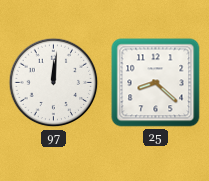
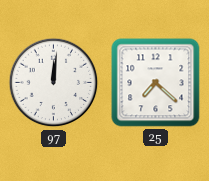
25: 8:22 -> 7:22
